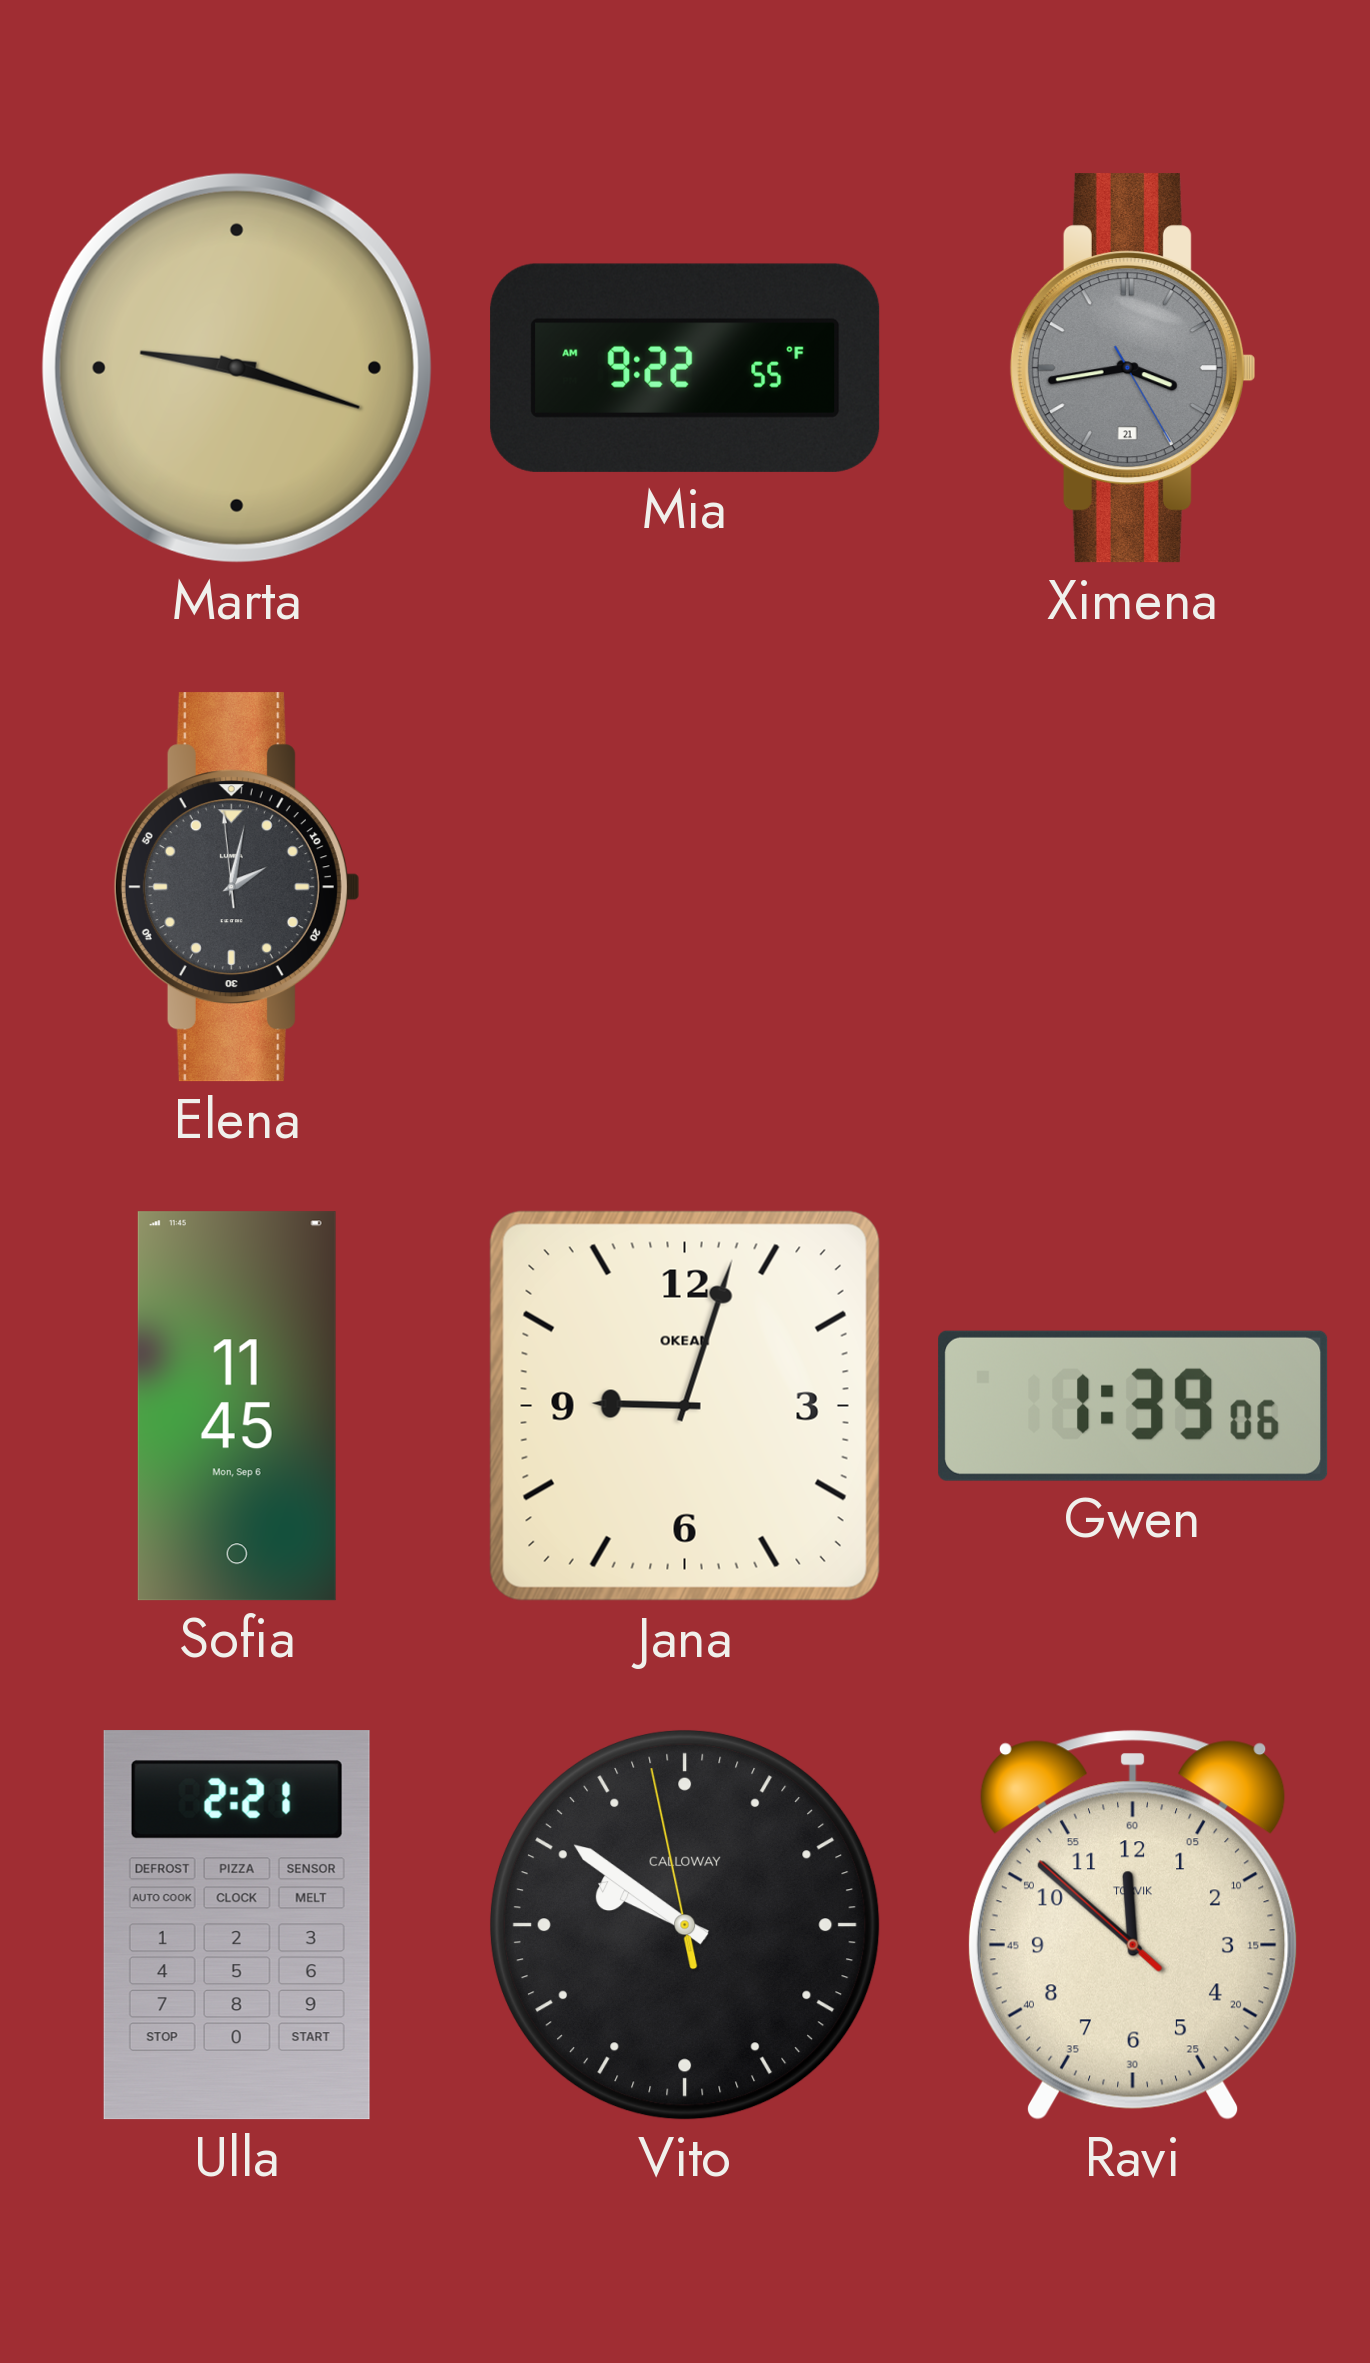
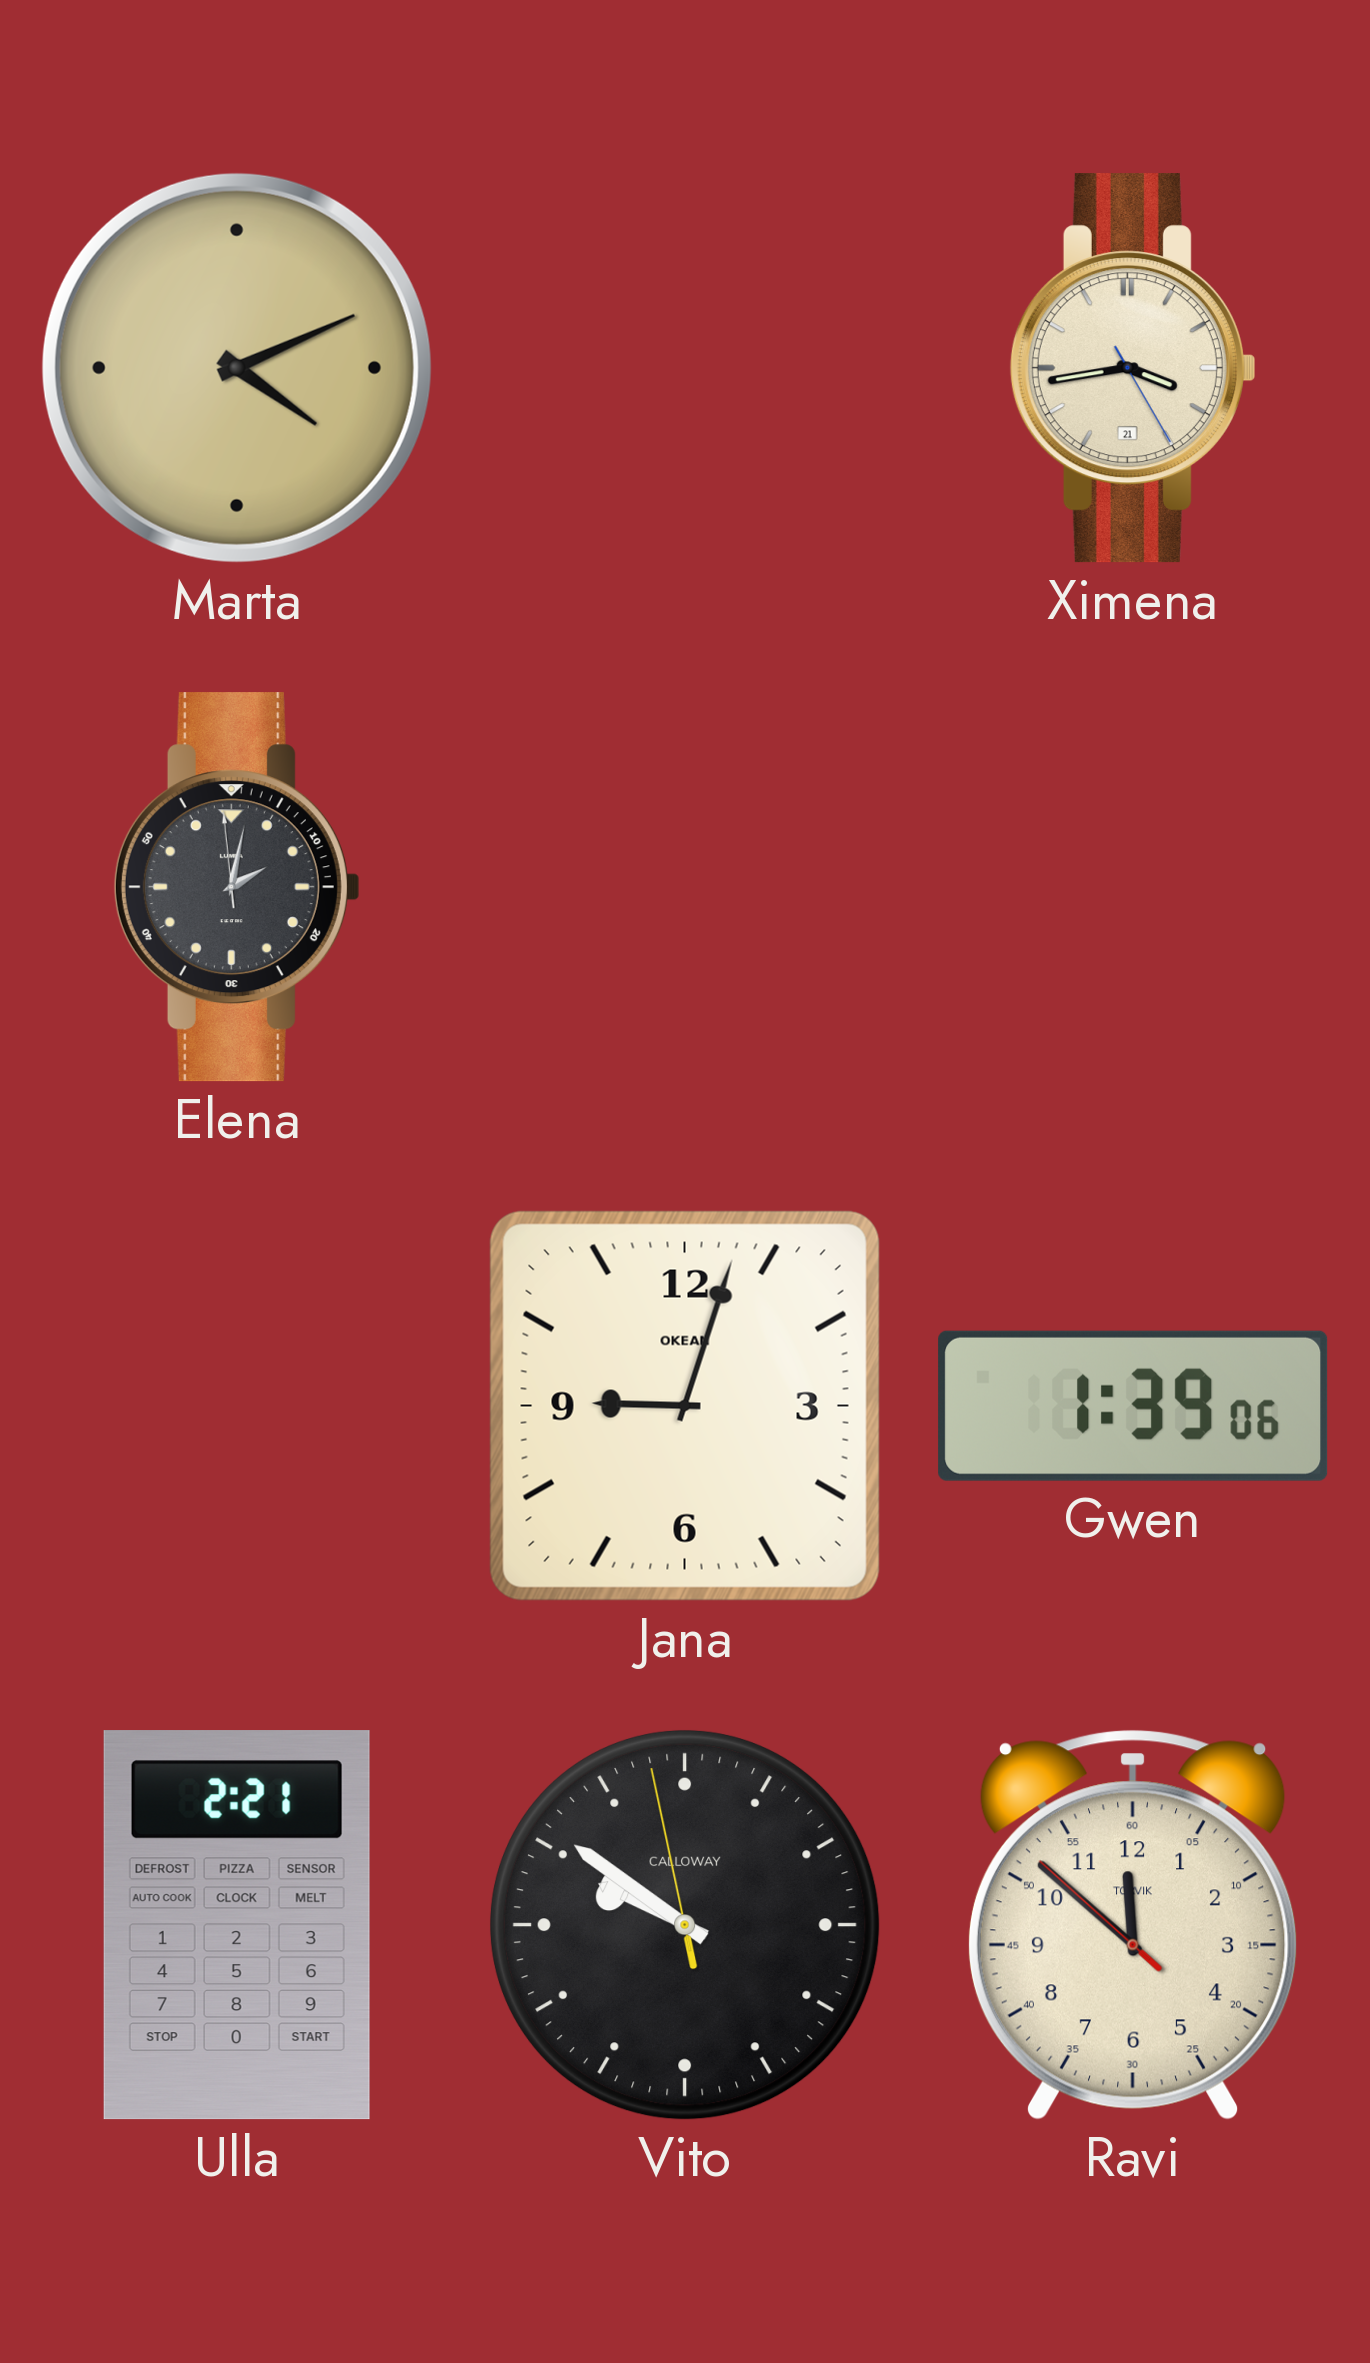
Marta: 9:18 -> 4:11
Mia: 9:22 -> none
Ximena dial: grey -> cream
Sofia: 11:45 -> none
